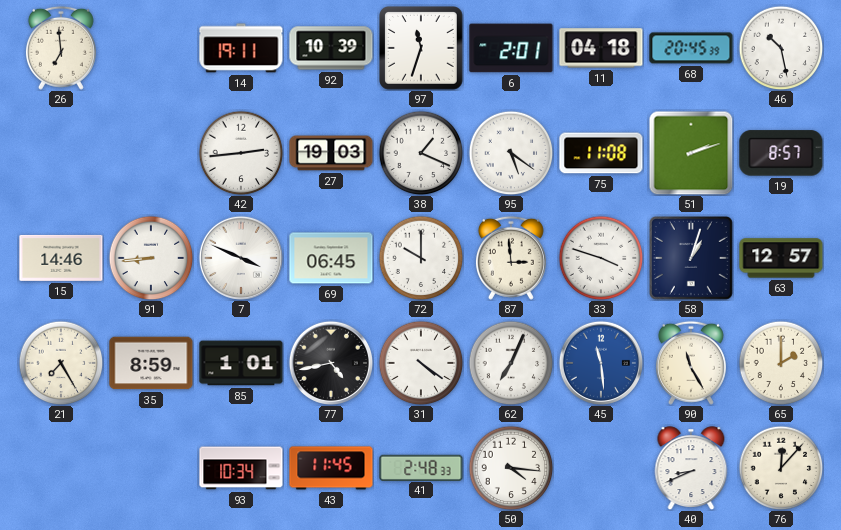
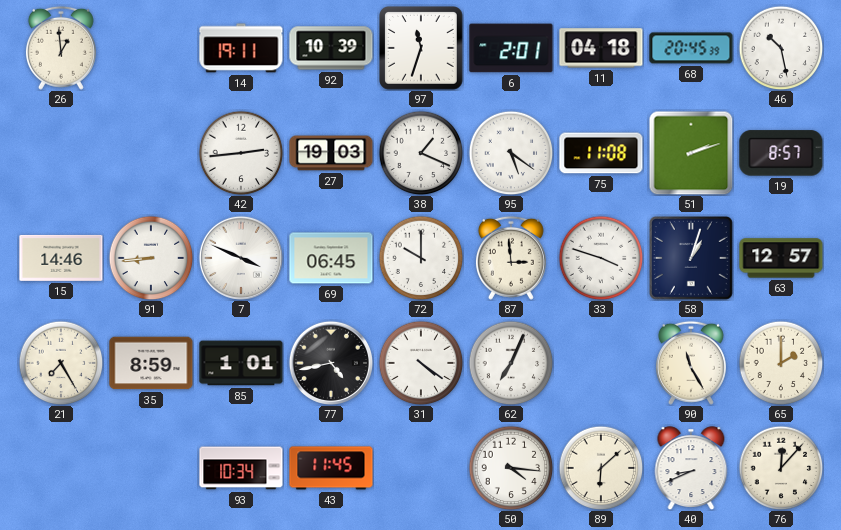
26: 6:59 -> 12:59
45: 11:29 -> none
41: 2:48 -> none
89: none -> 6:08
